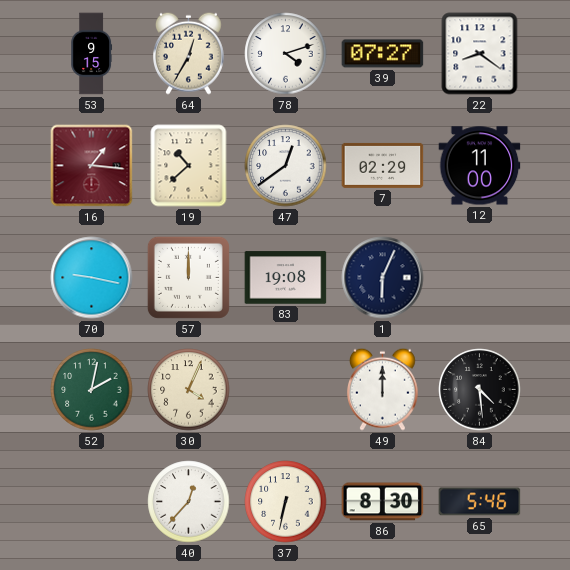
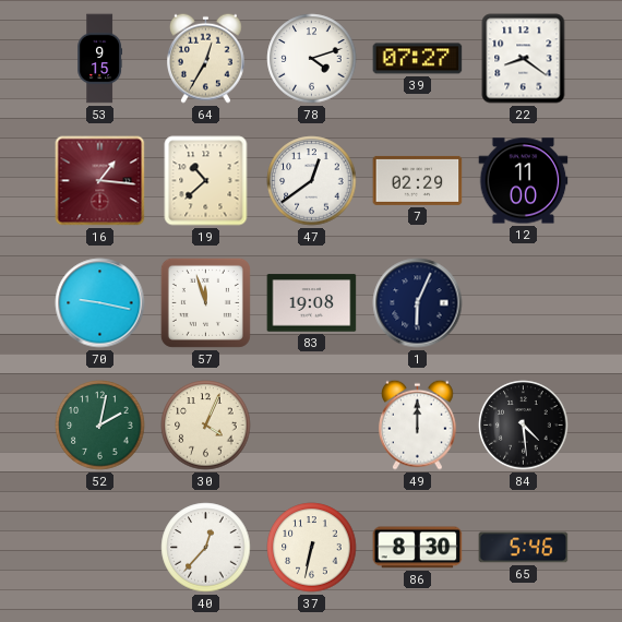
57: 12:00 -> 11:57
